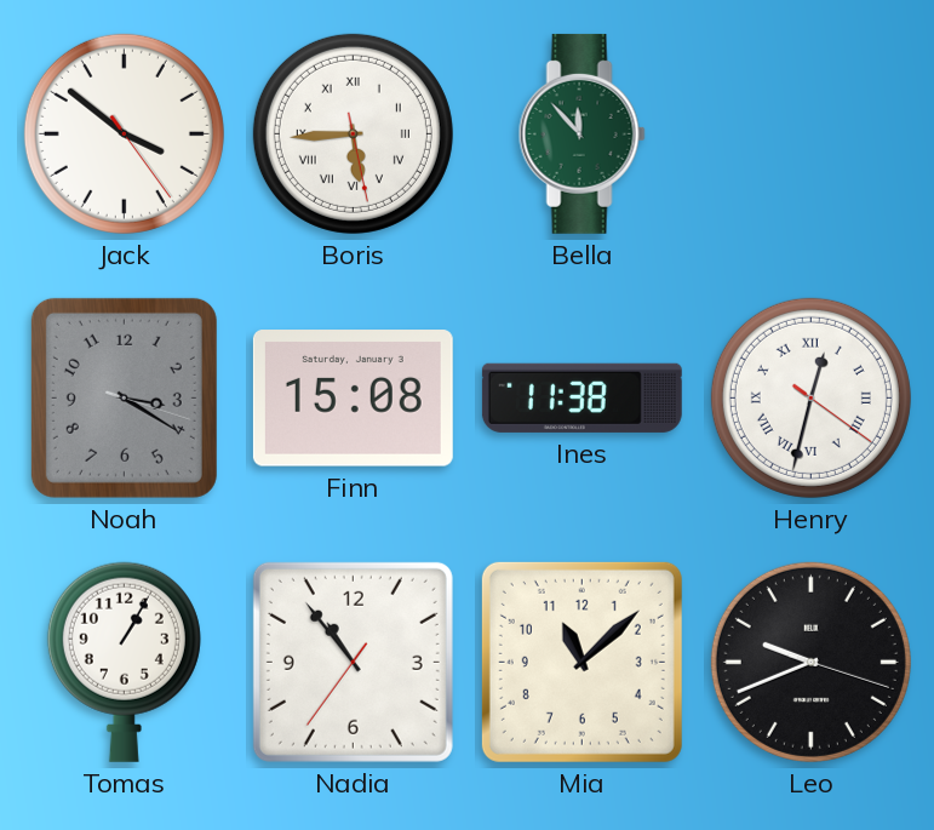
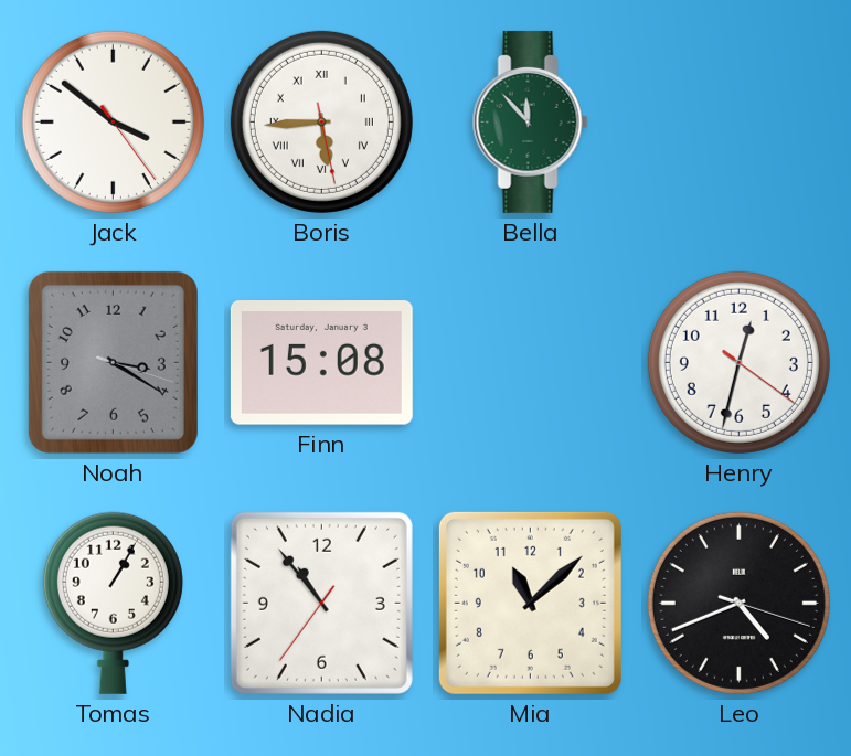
Ines: 11:38 -> none
Henry numerals: Roman -> Arabic
Leo: 9:41 -> 4:41
